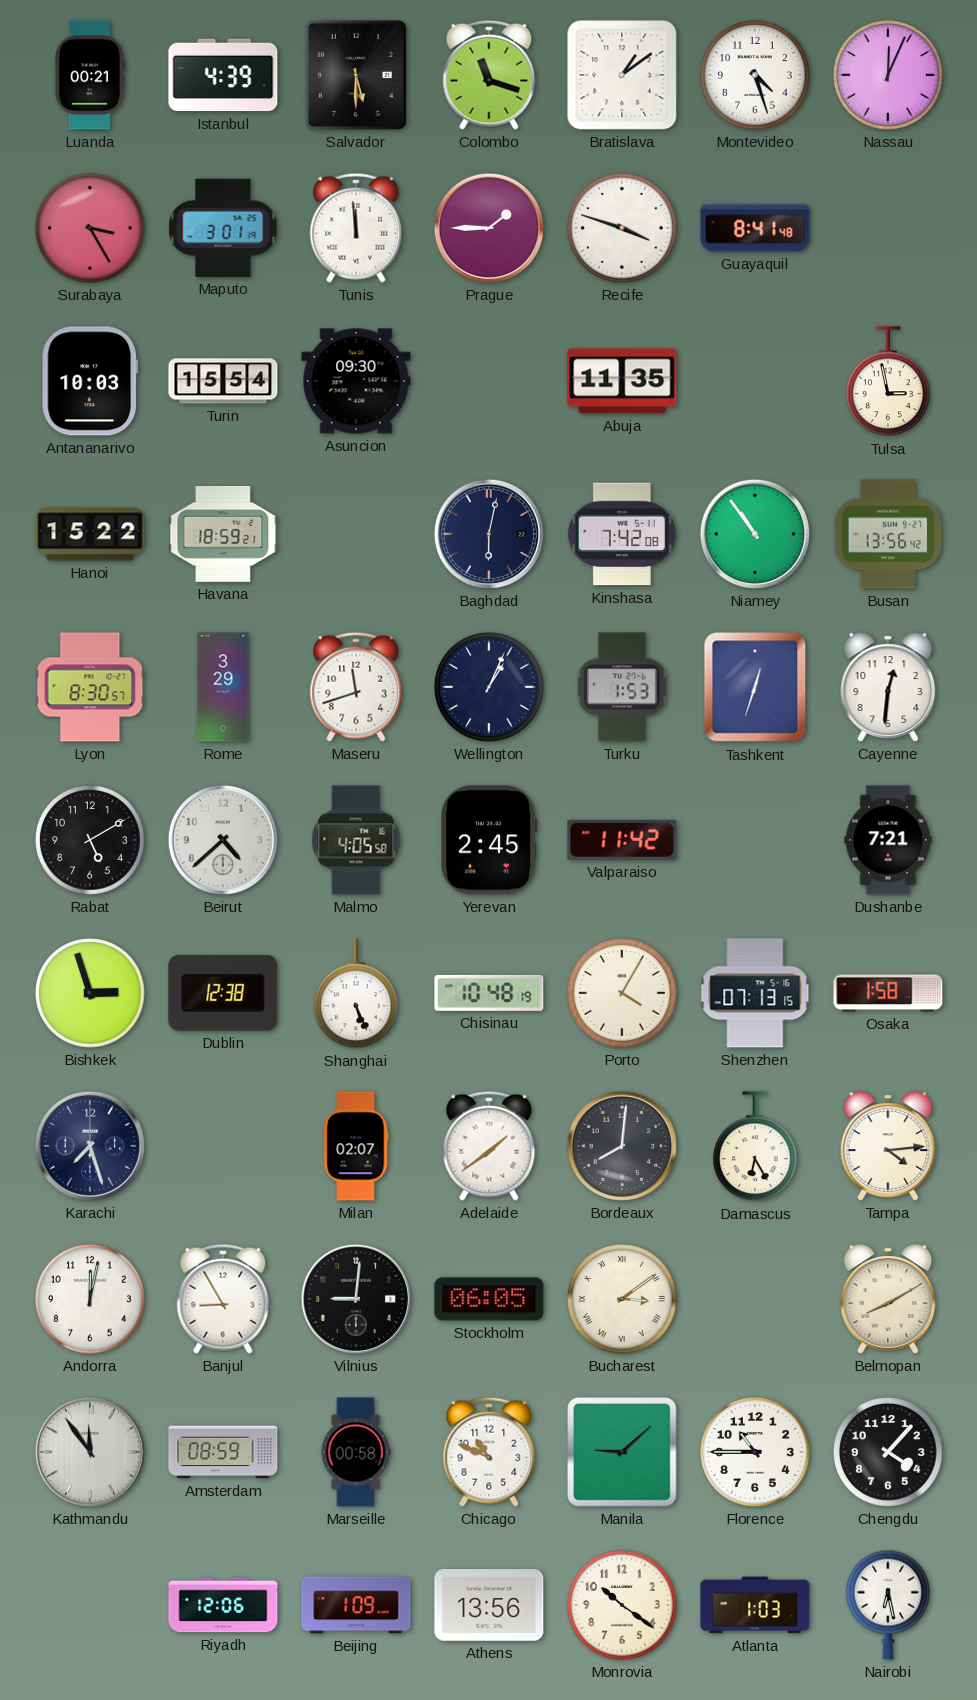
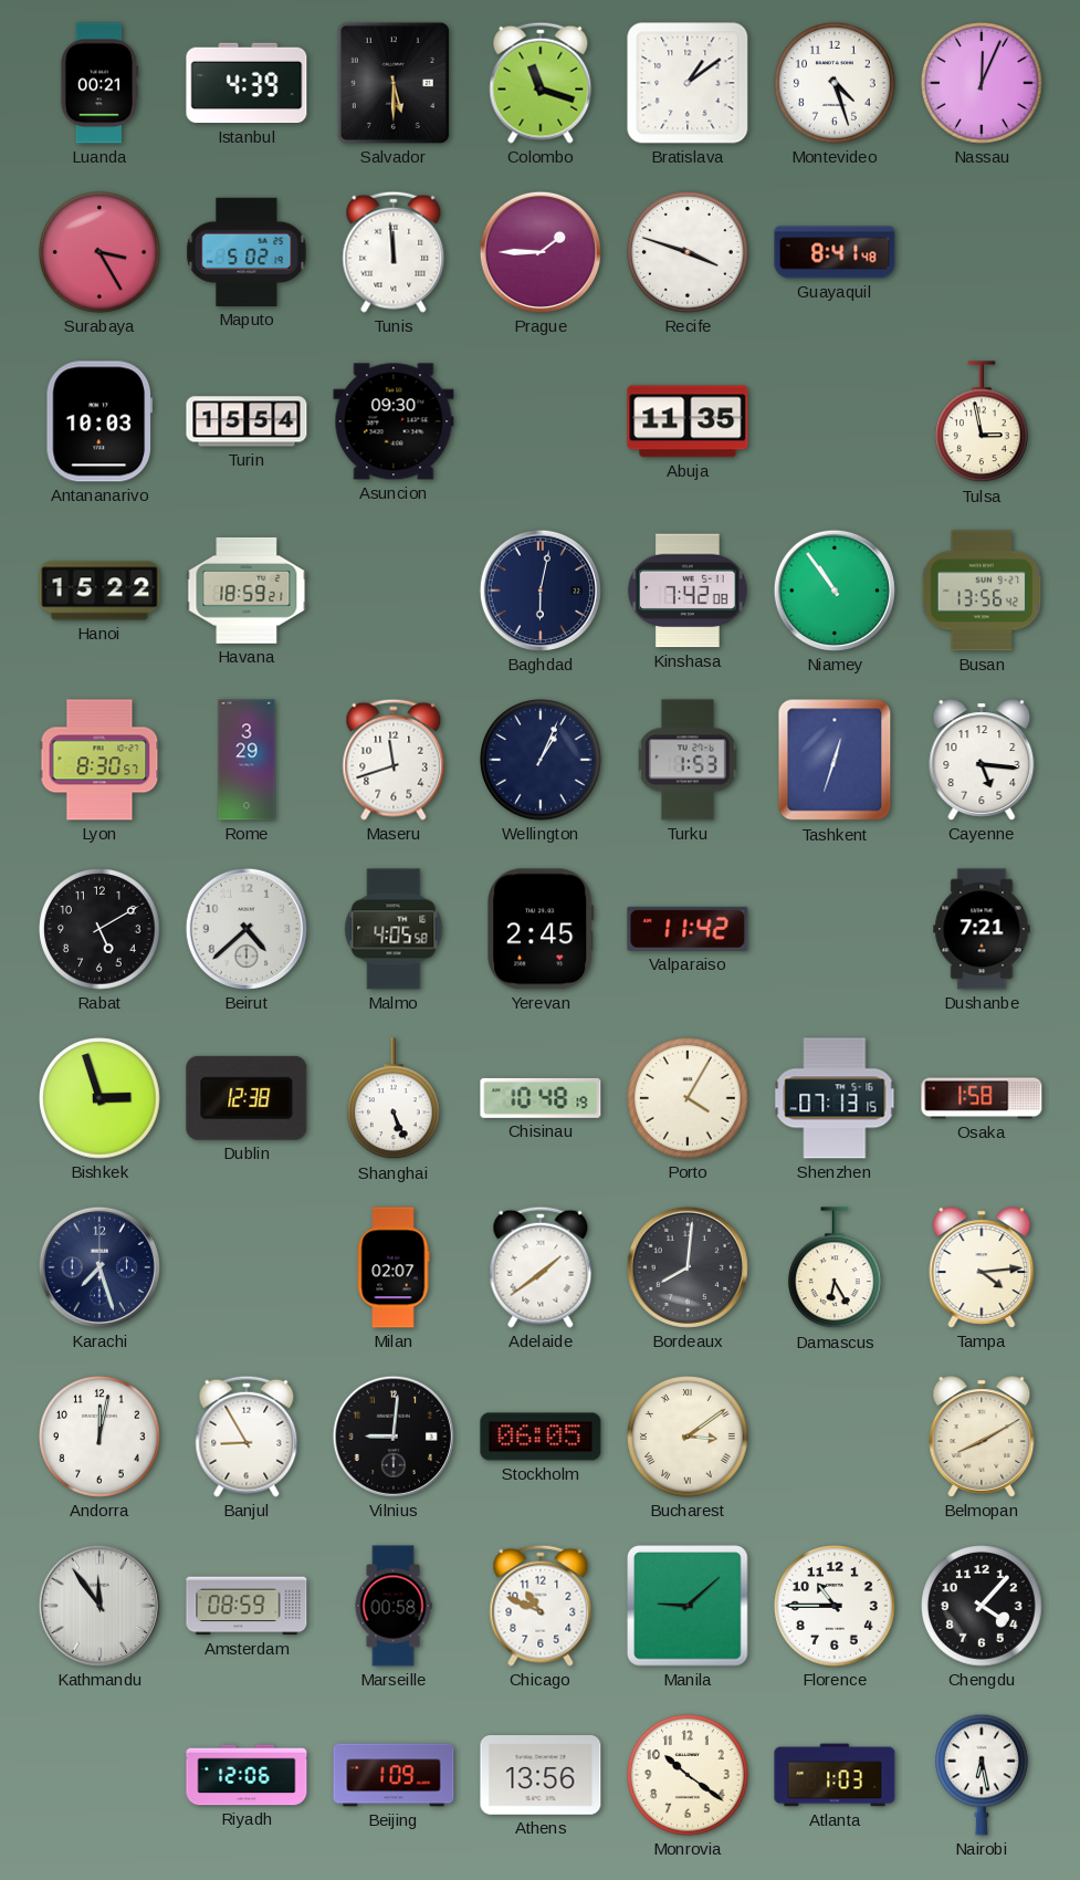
Maputo: 3:01 -> 5:02
Cayenne: 12:31 -> 5:16
